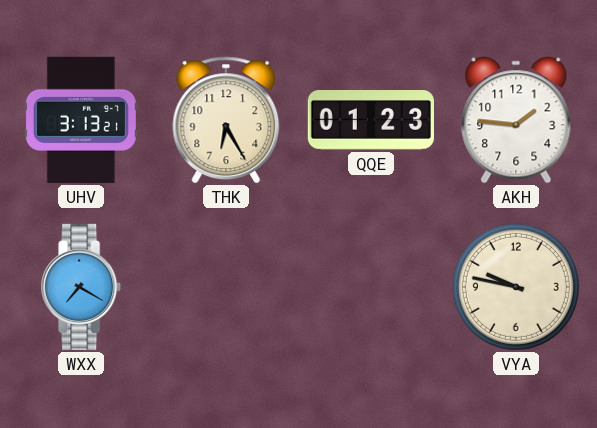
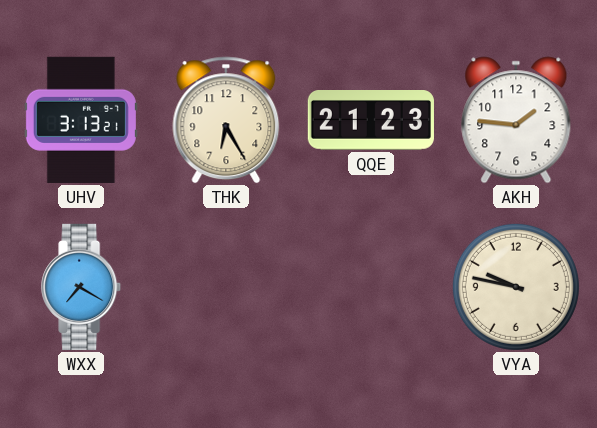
QQE: 01:23 -> 21:23
